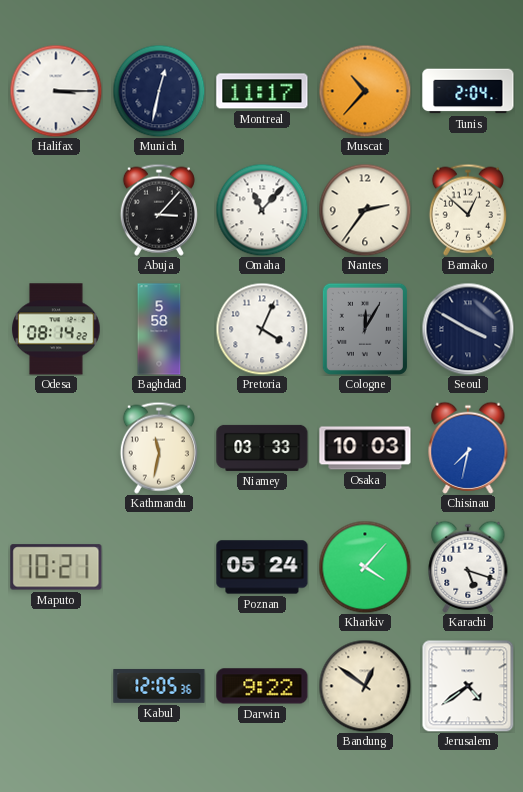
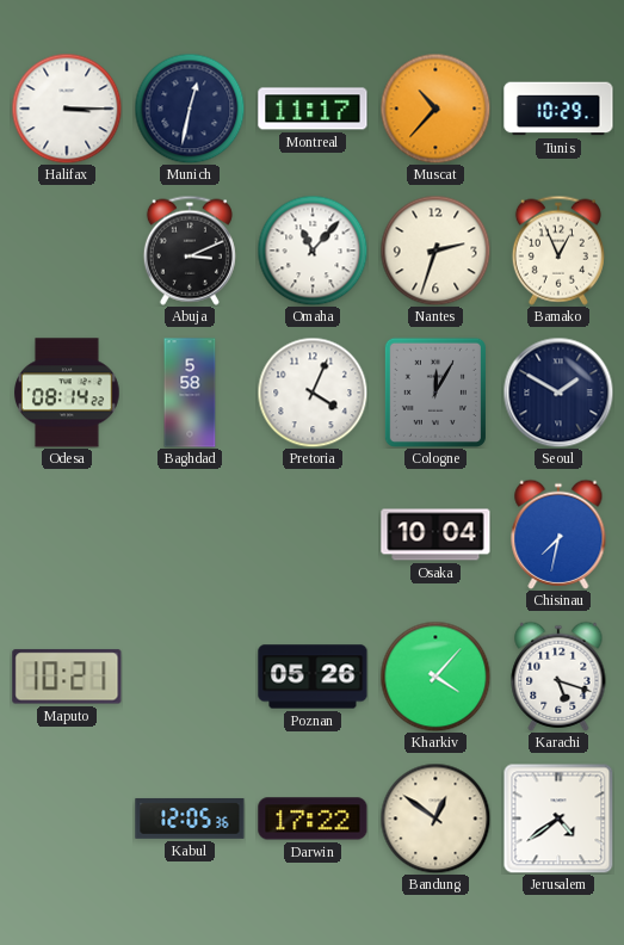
Tunis: 2:04 -> 10:29
Abuja: 3:07 -> 3:11
Nantes: 2:36 -> 2:33
Bamako: 12:52 -> 12:56
Seoul: 3:50 -> 1:50
Kathmandu: 11:32 -> none
Niamey: 03:33 -> none
Osaka: 10:03 -> 10:04
Poznan: 05:24 -> 05:26
Darwin: 9:22 -> 17:22
